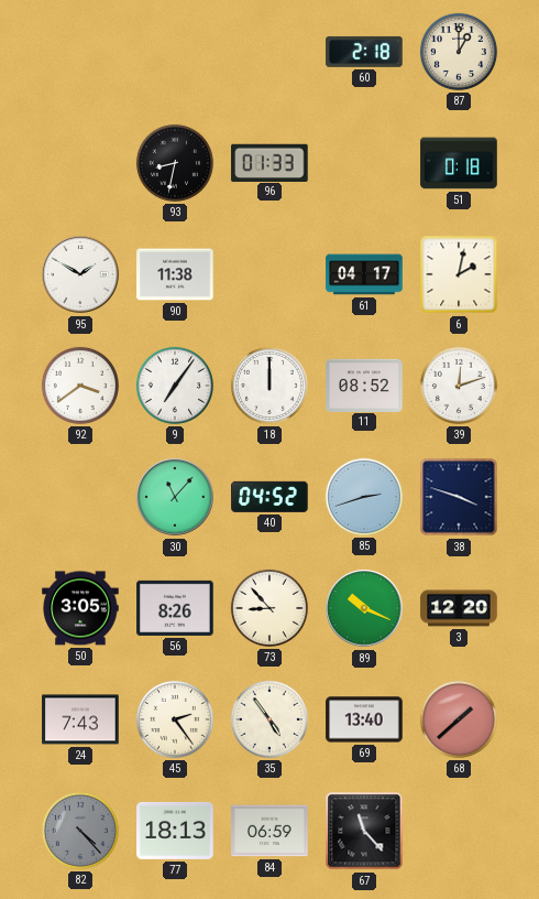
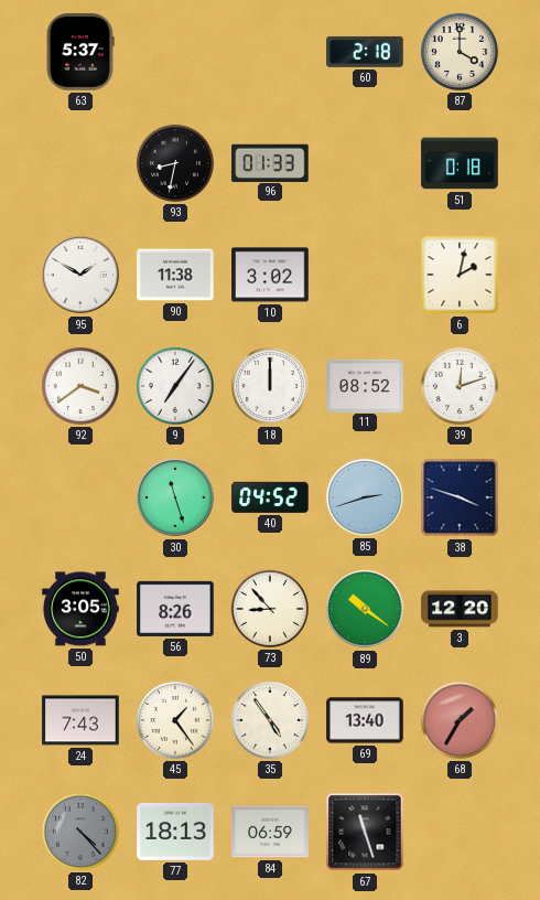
63: none -> 5:37
87: 1:00 -> 4:00
10: none -> 3:02
61: 04:17 -> none
30: 11:07 -> 11:27
89: 10:19 -> 10:21
45: 2:24 -> 1:24
68: 1:38 -> 1:35
67: 11:23 -> 11:27
